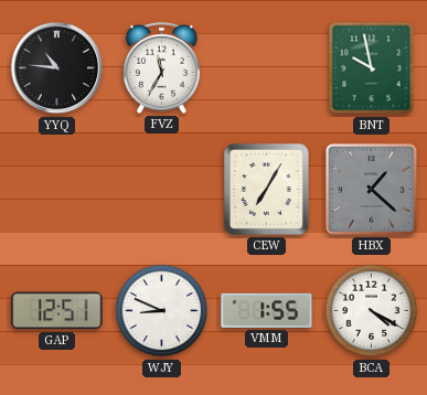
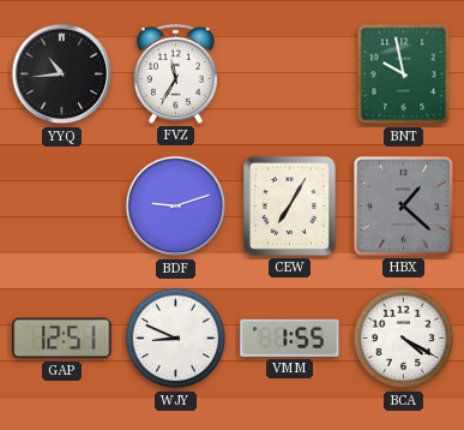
YYQ: 10:46 -> 10:44
BDF: none -> 9:12
